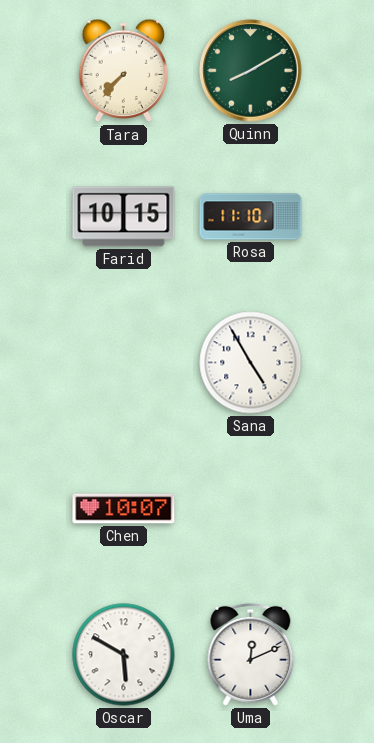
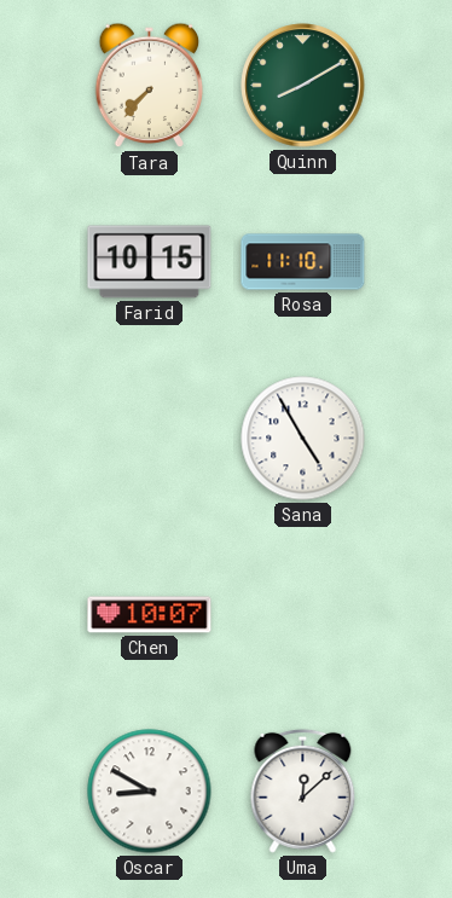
Oscar: 5:50 -> 8:50
Uma: 12:11 -> 12:08
